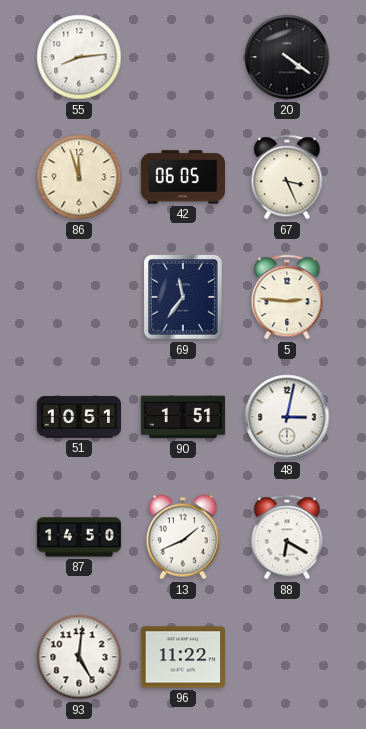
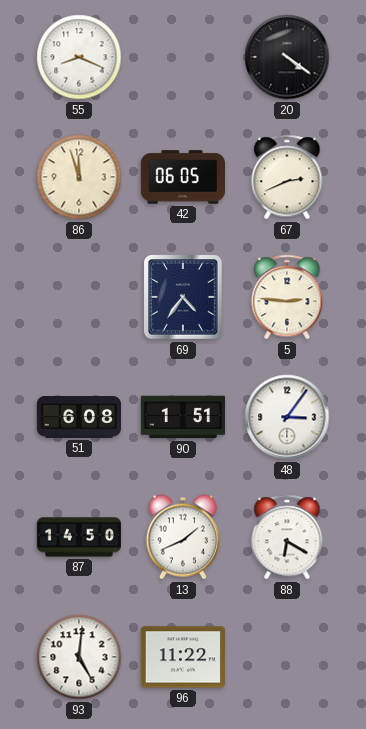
55: 8:14 -> 8:19
67: 3:26 -> 2:41
69: 11:36 -> 4:36
51: 10:51 -> 6:08
48: 3:02 -> 3:06
